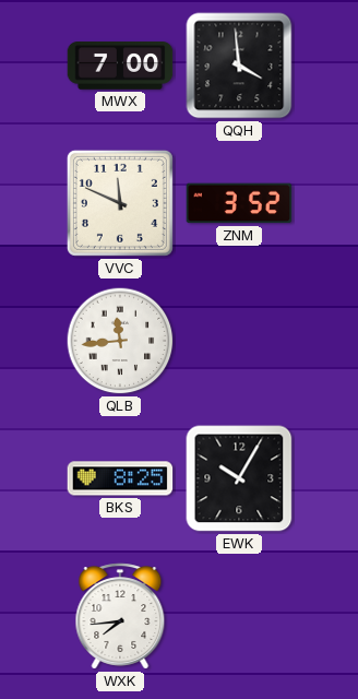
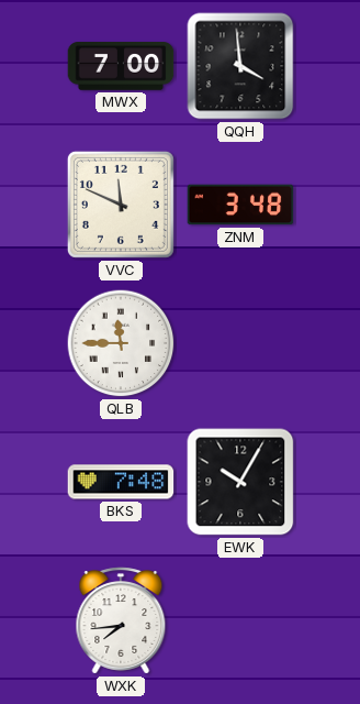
ZNM: 3:52 -> 3:48
QLB: 11:44 -> 11:45
BKS: 8:25 -> 7:48
